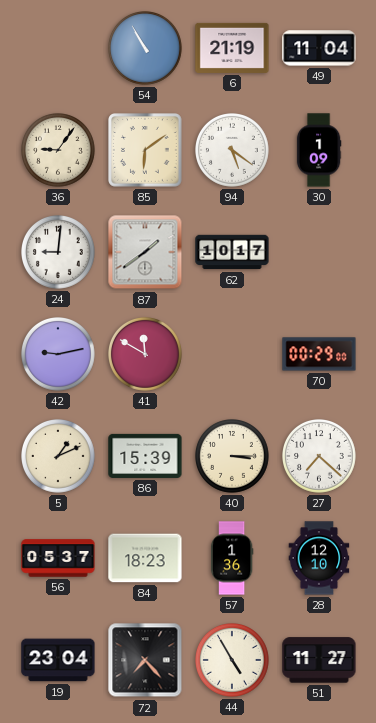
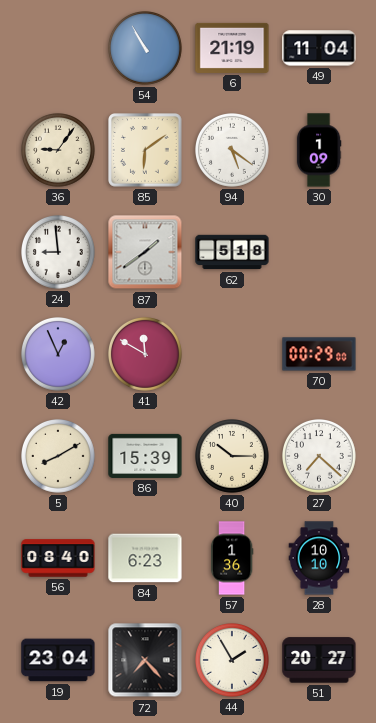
24: 9:01 -> 8:59
62: 10:17 -> 5:18
42: 9:13 -> 12:56
5: 1:11 -> 8:10
40: 3:15 -> 10:15
56: 05:37 -> 08:40
84: 18:23 -> 6:23
28: 12:10 -> 10:10
44: 4:55 -> 1:55
51: 11:27 -> 20:27
